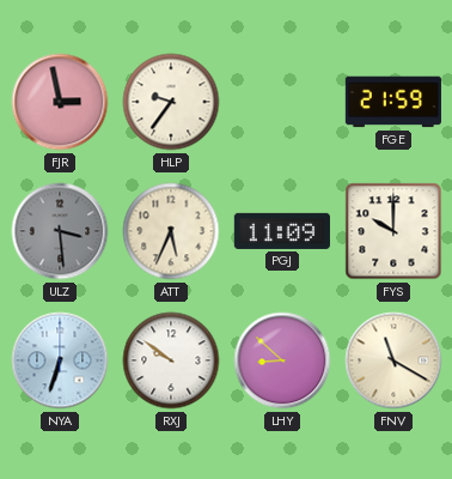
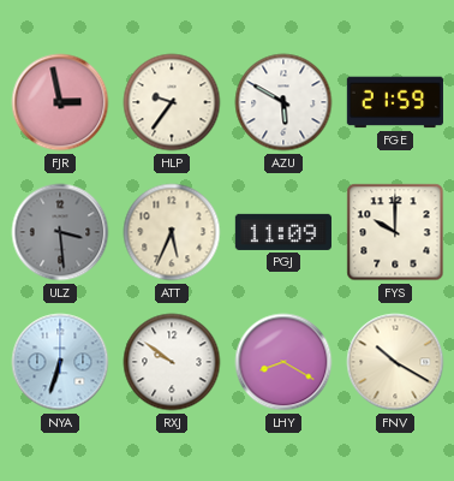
AZU: none -> 5:50
LHY: 8:52 -> 8:20
FNV: 11:20 -> 10:20
